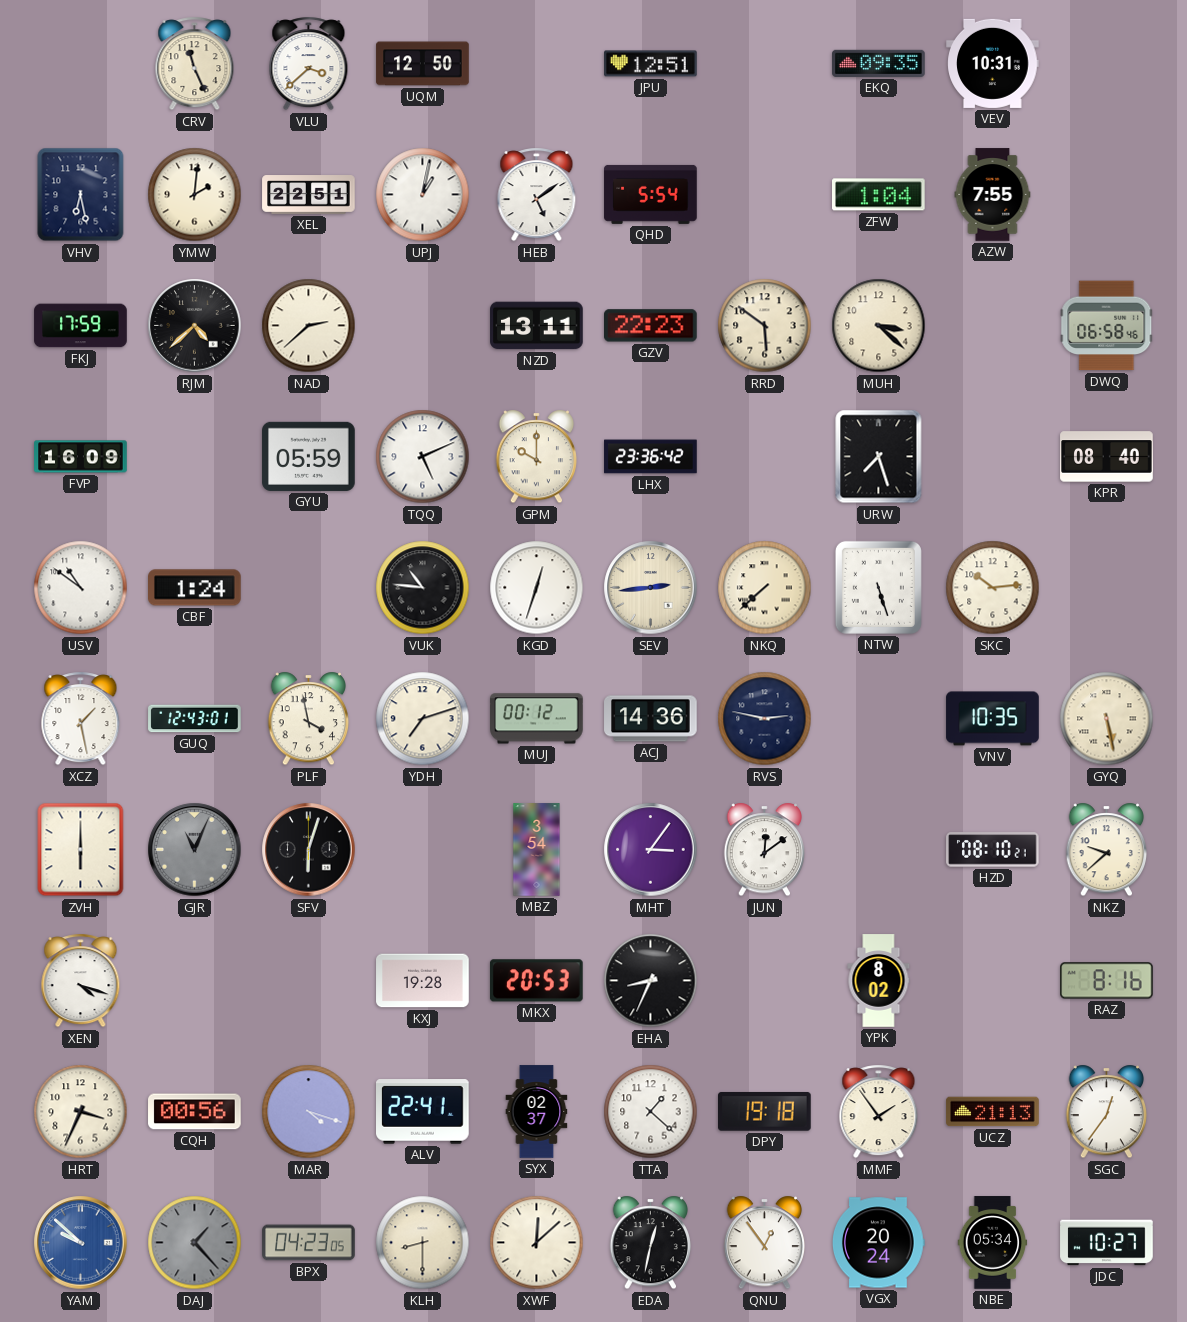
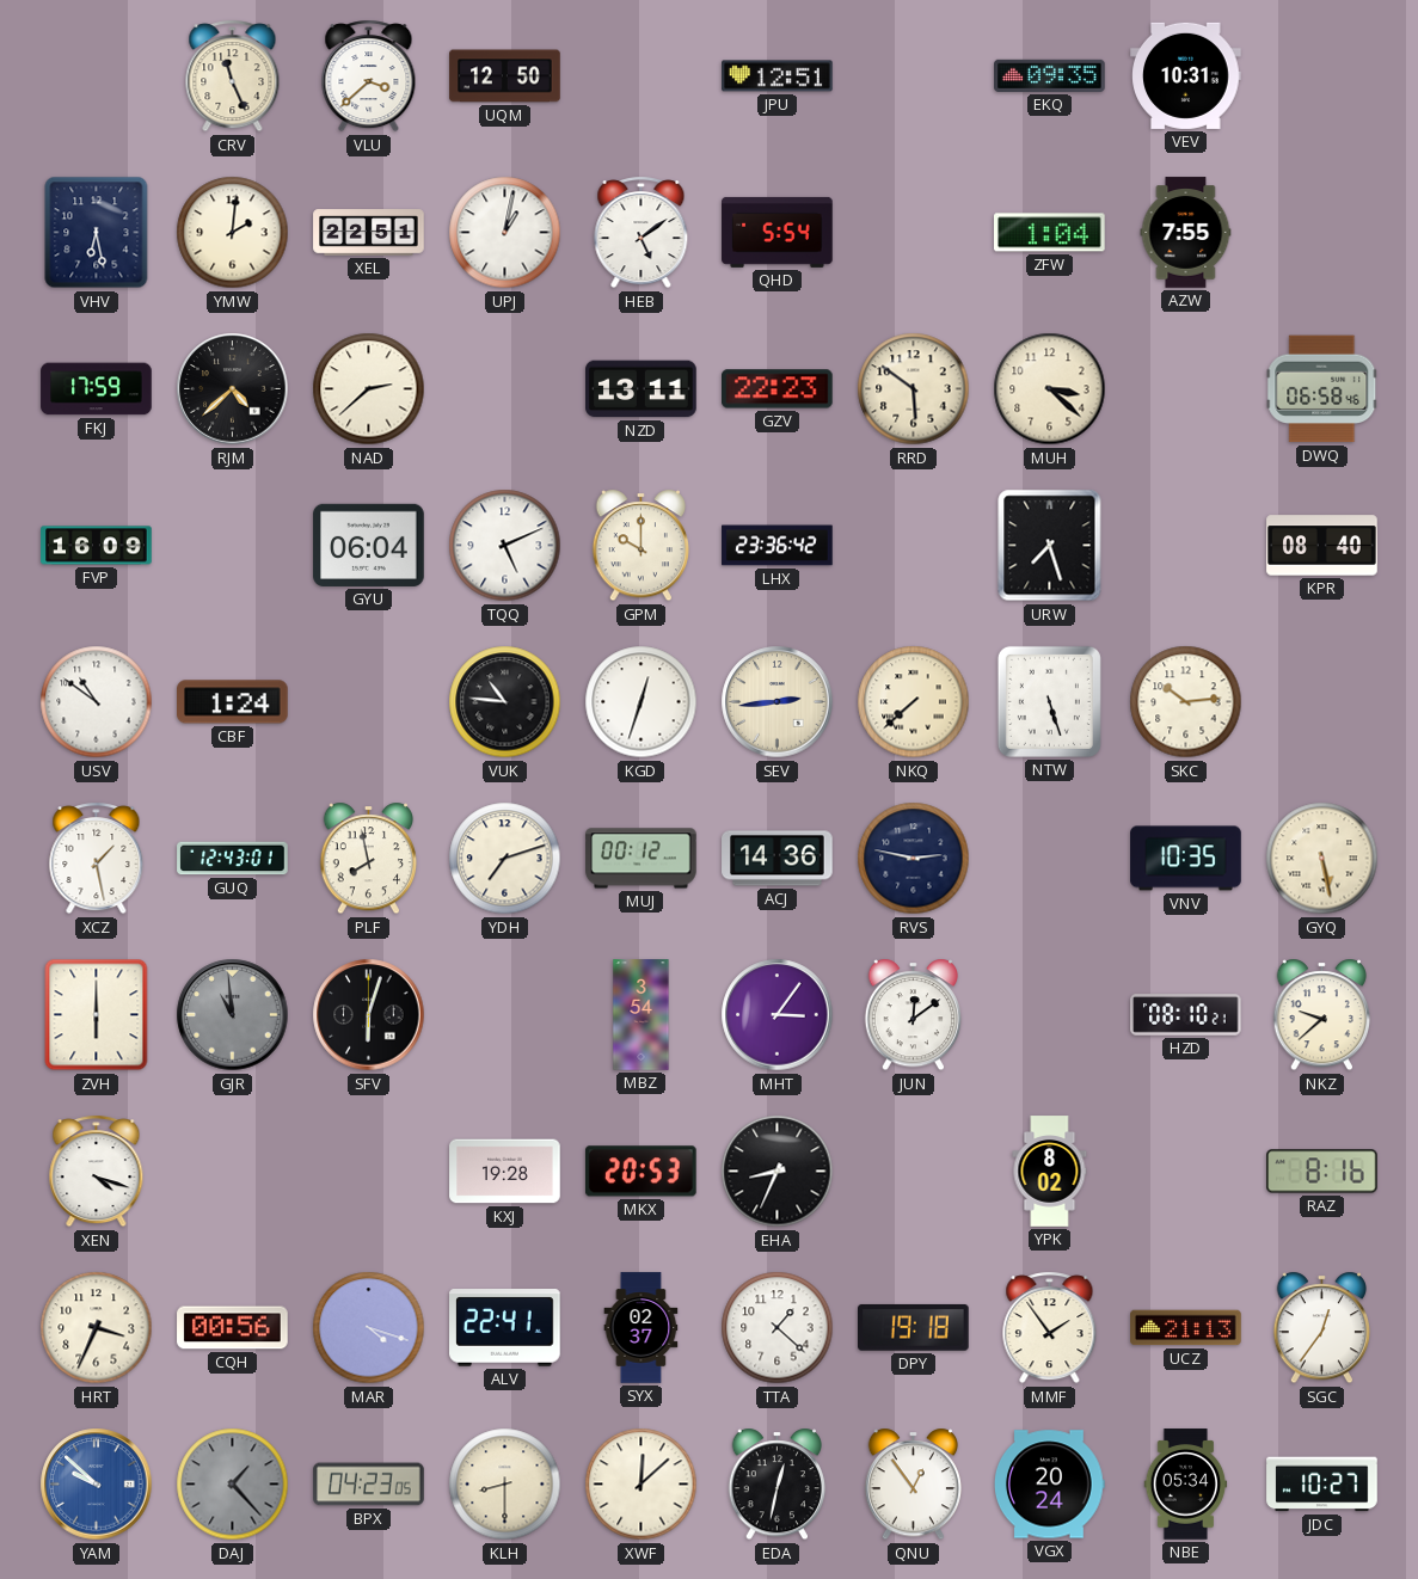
GYU: 05:59 -> 06:04
PLF: 3:58 -> 7:58
GJR: 11:04 -> 10:59
